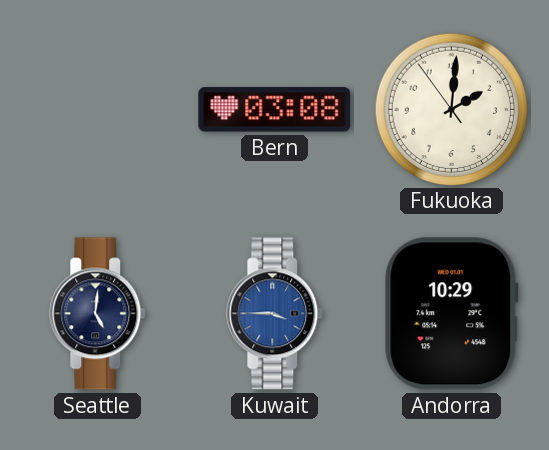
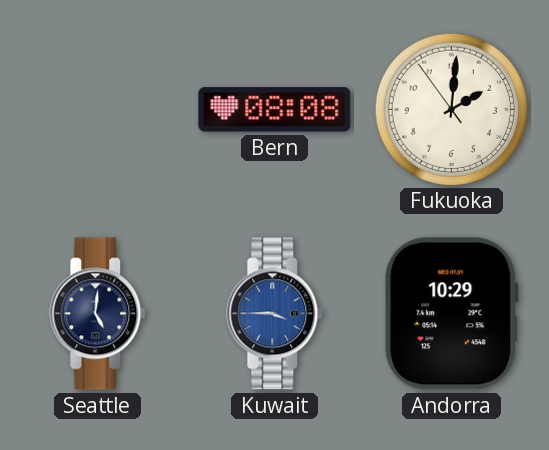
Bern: 03:08 -> 08:08
